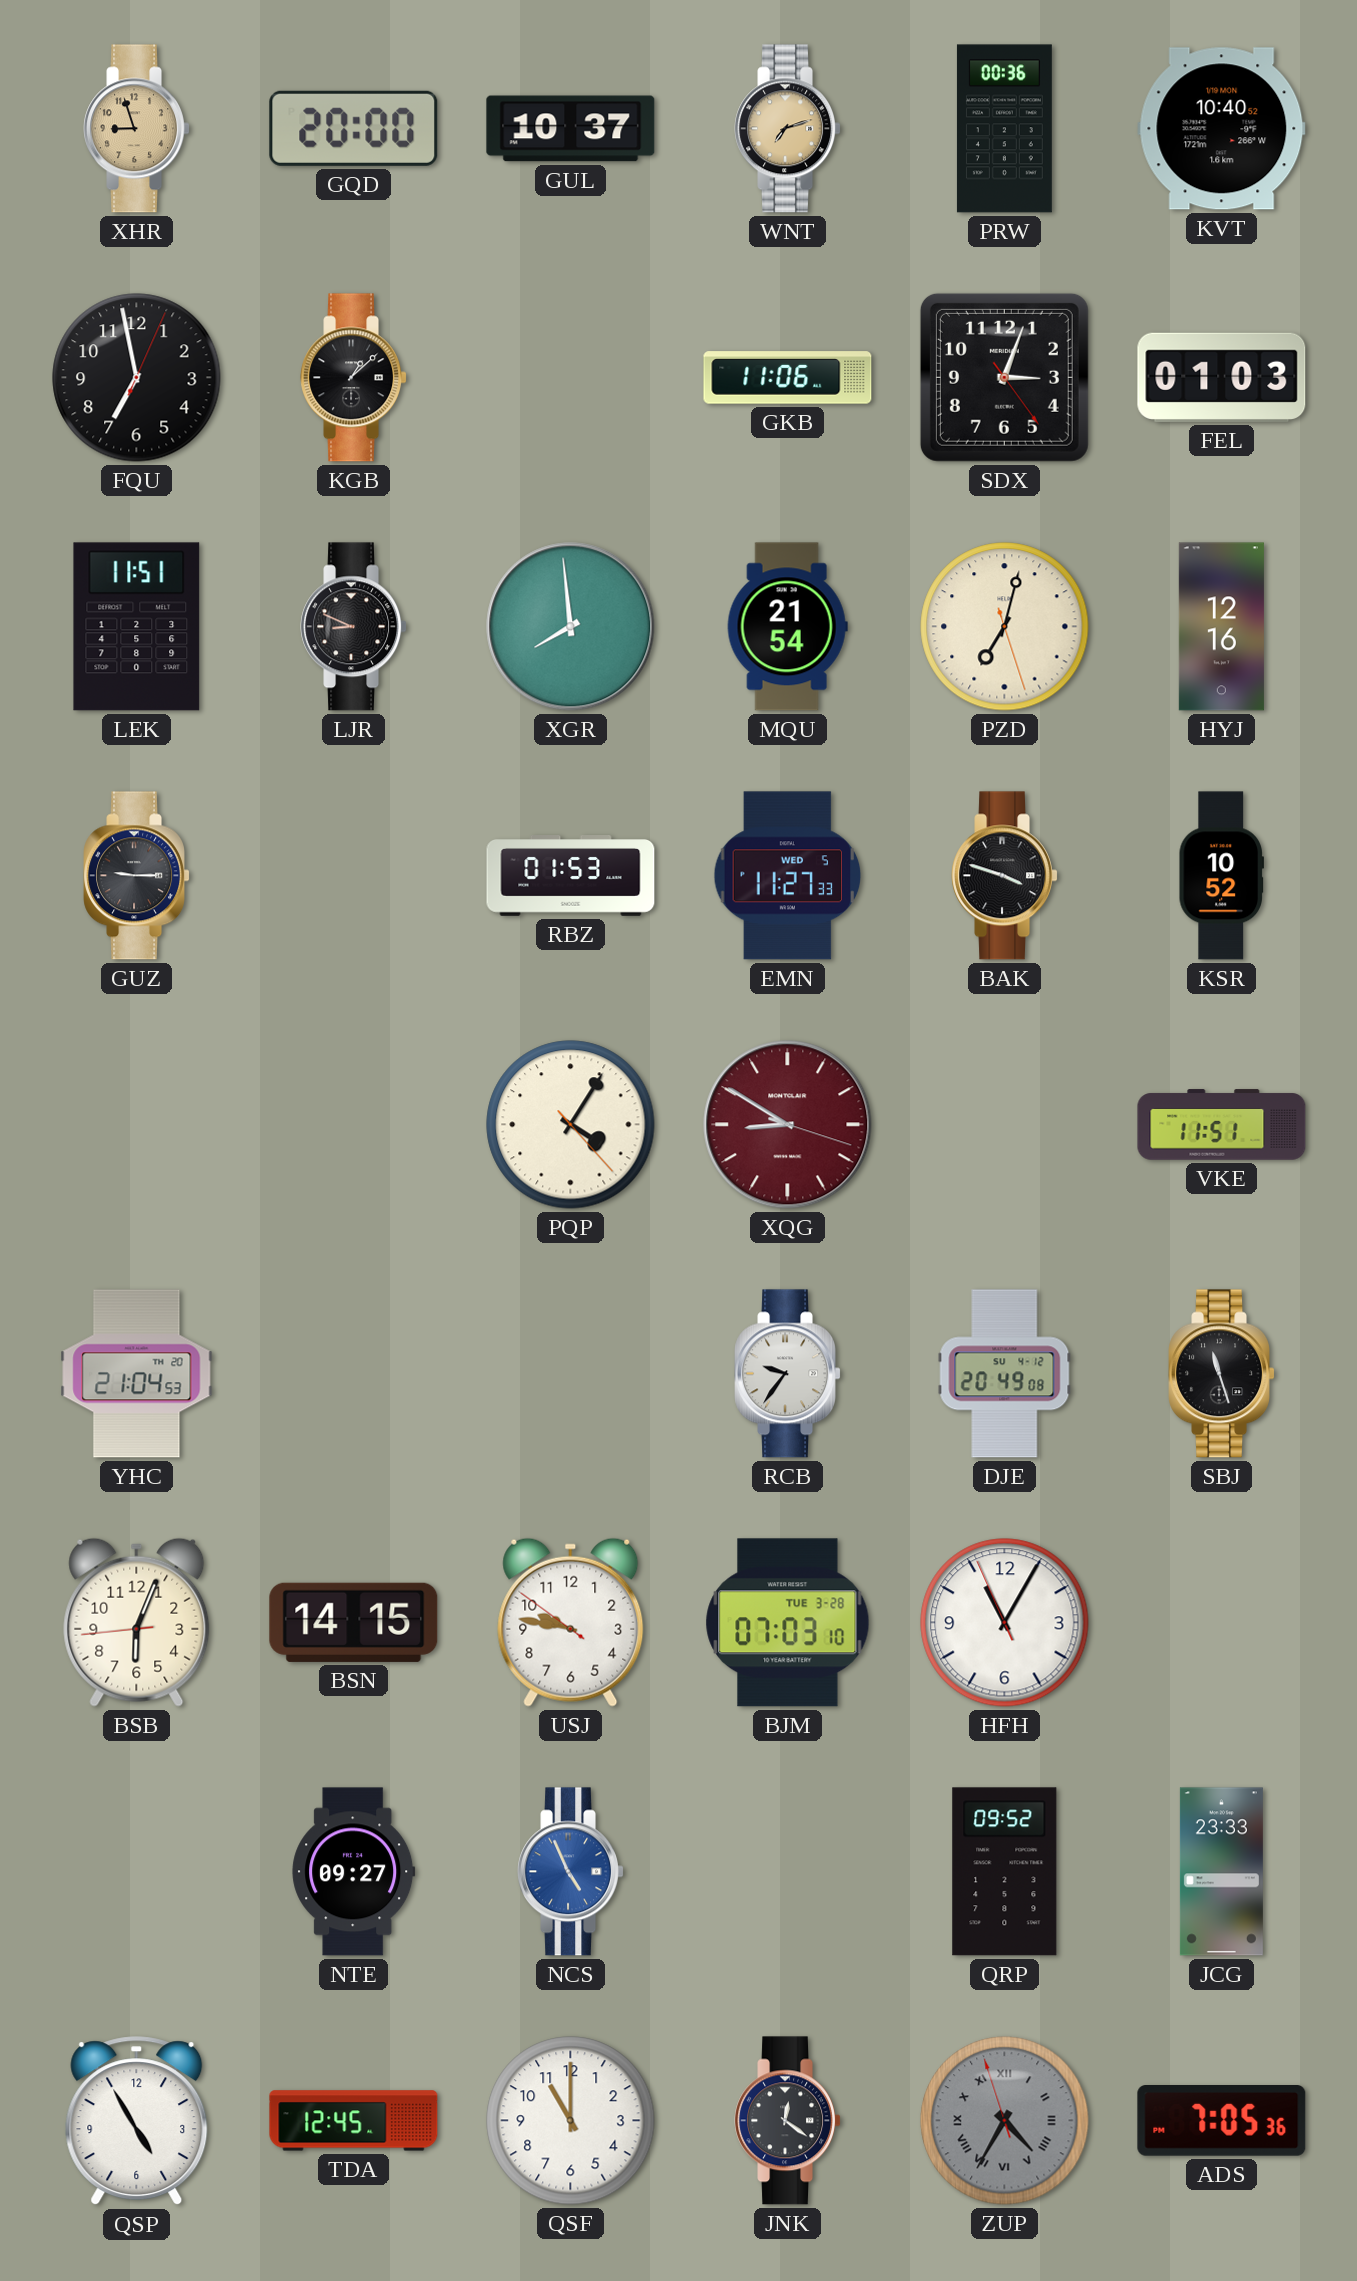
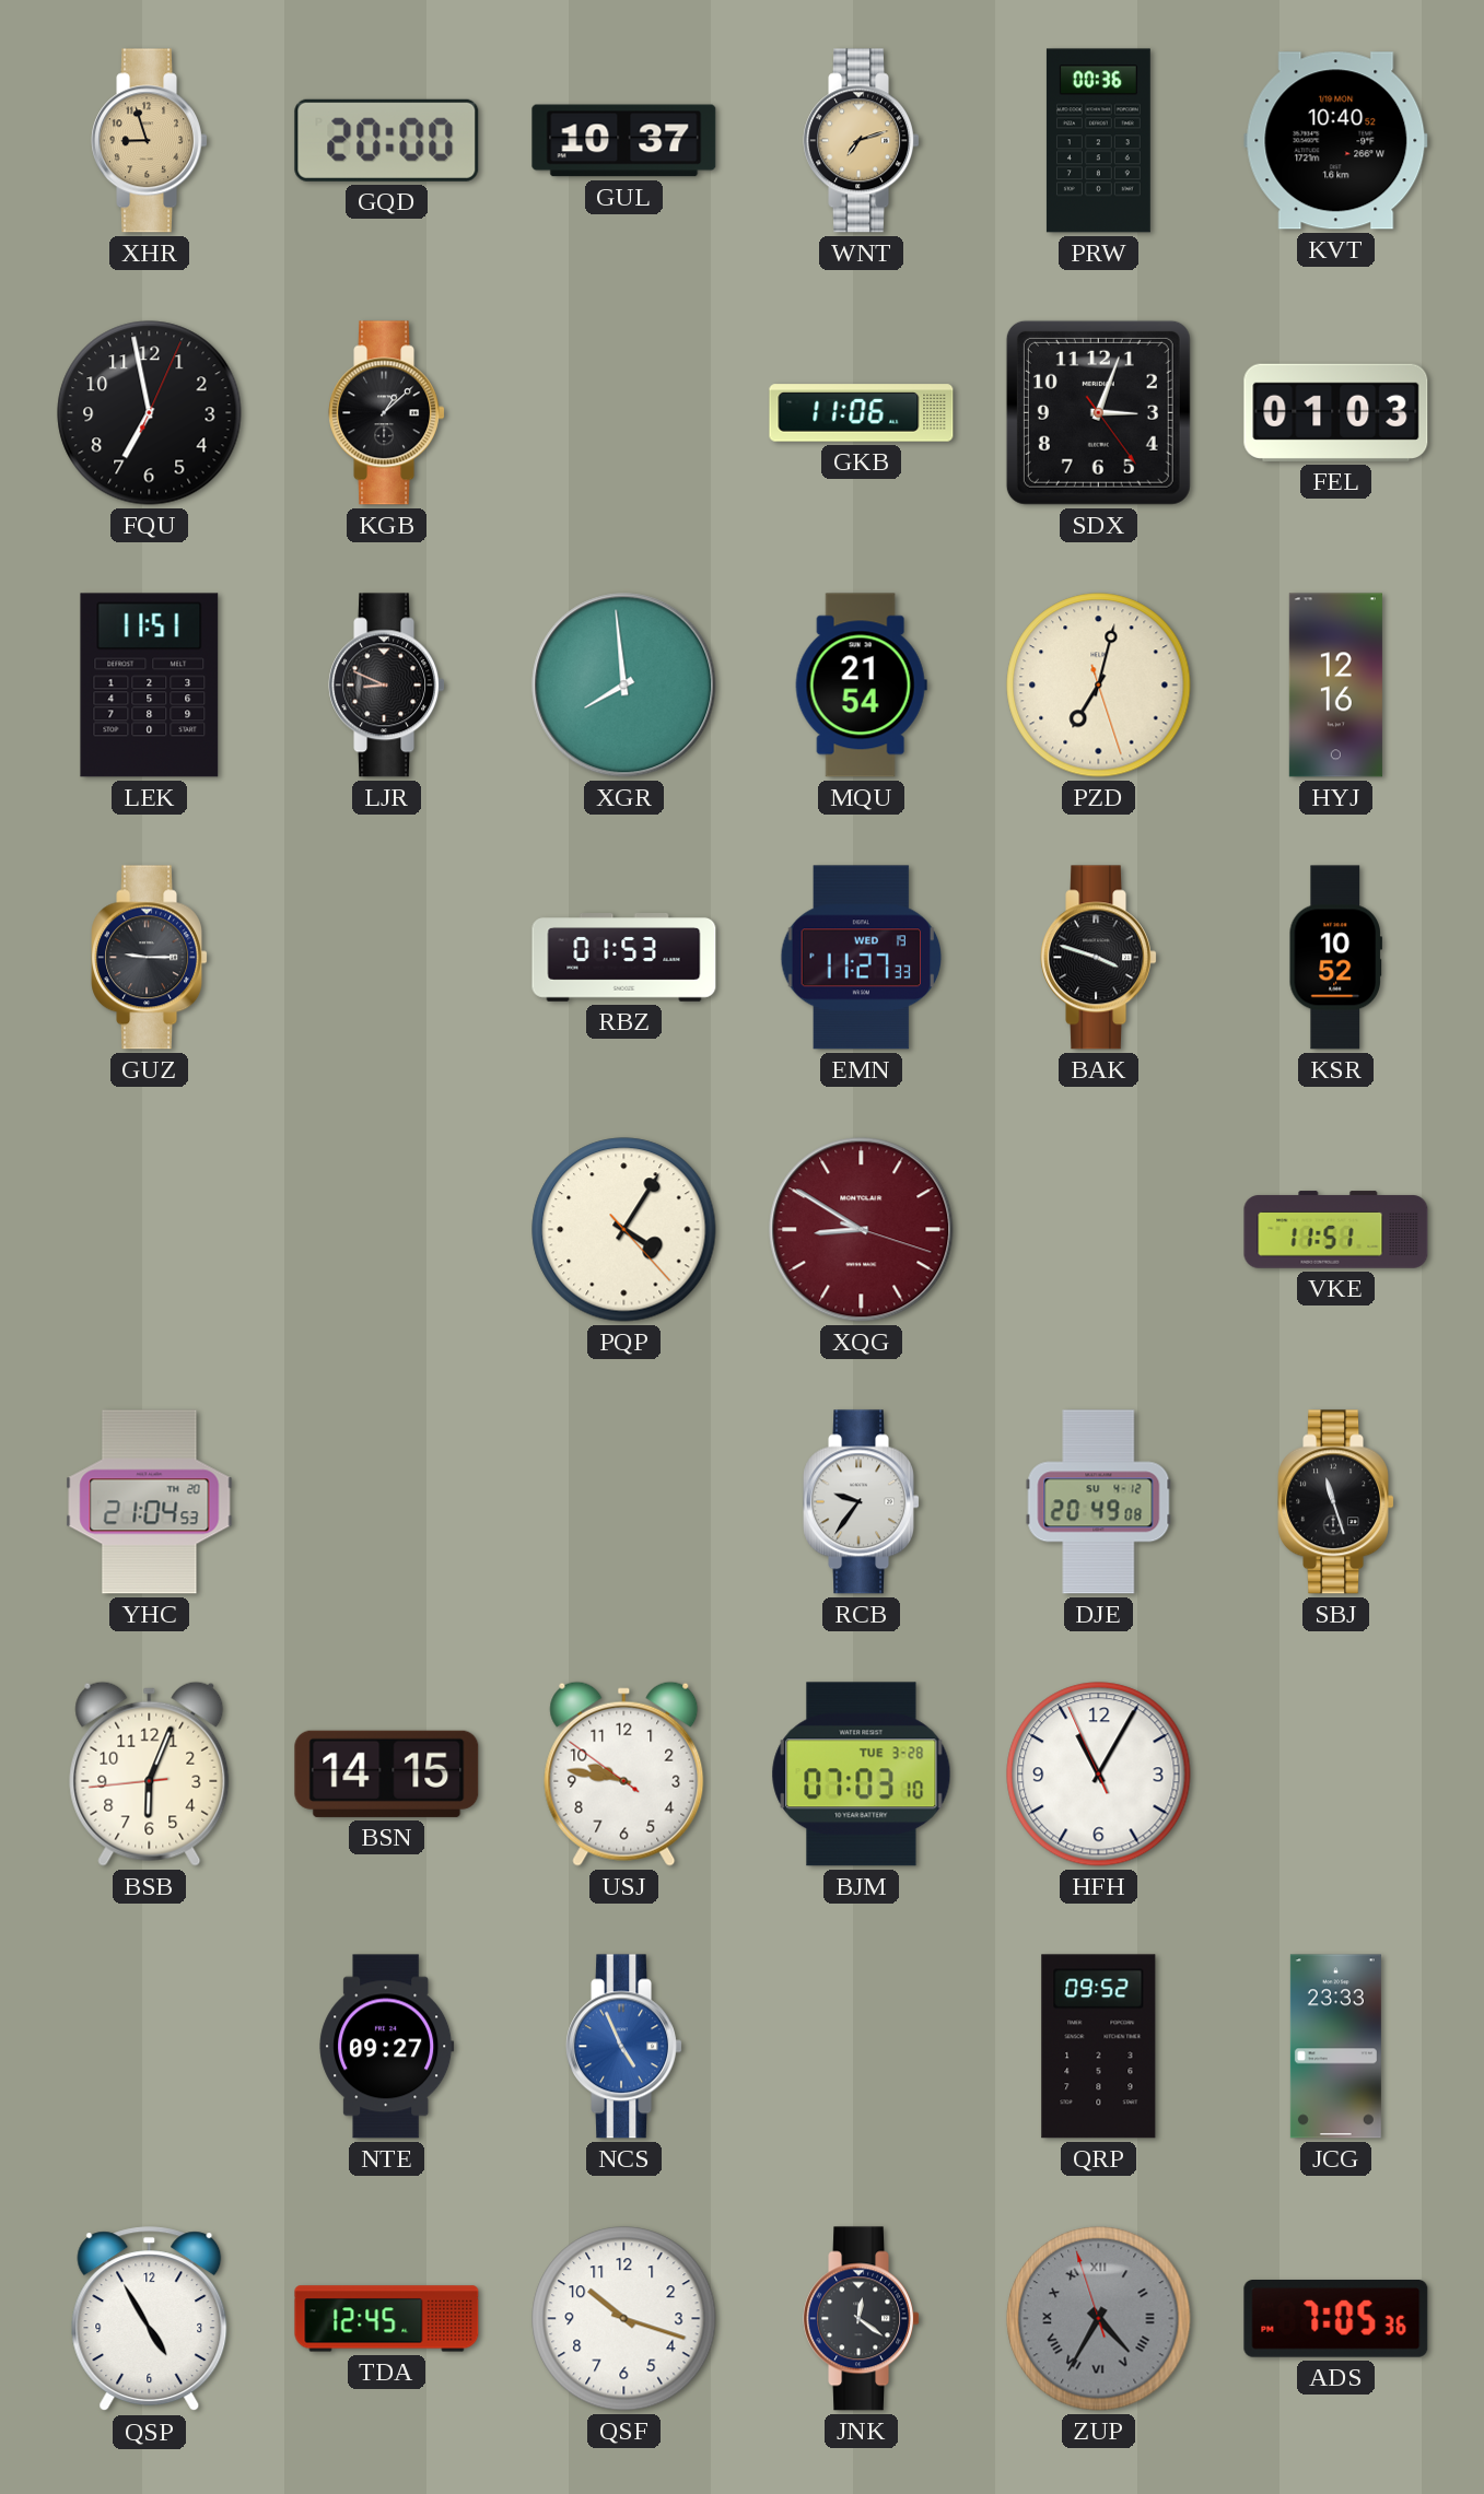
EMN date: WED 5 -> WED 19
QSF: 11:00 -> 10:18
